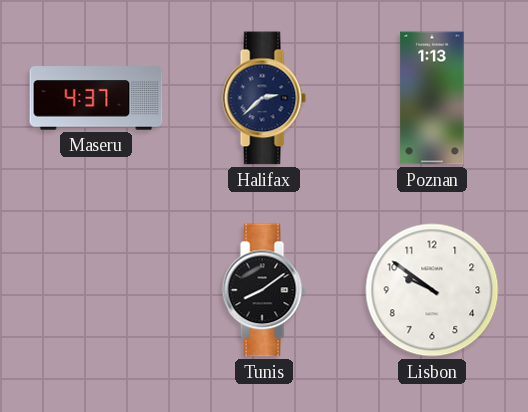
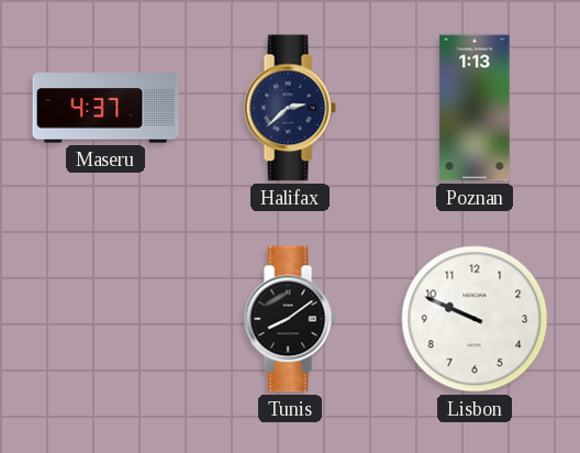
Lisbon: 9:51 -> 9:49
